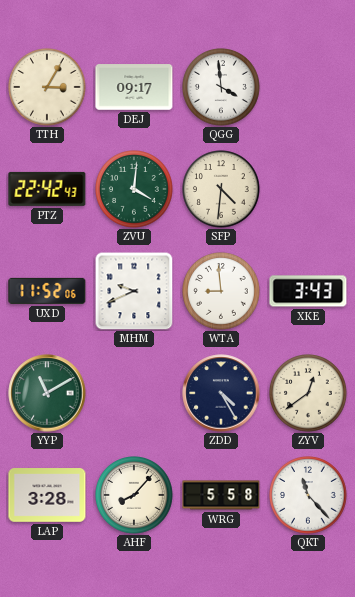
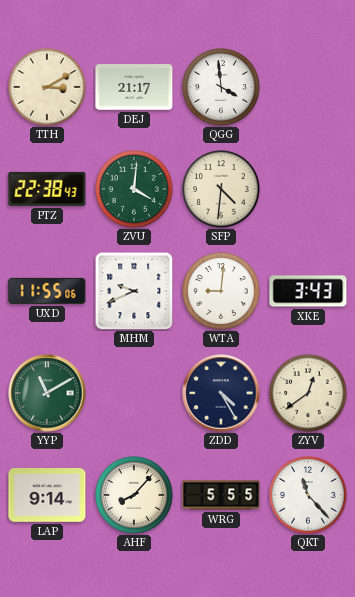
TTH: 3:05 -> 3:10
DEJ: 09:17 -> 21:17
PTZ: 22:42 -> 22:38
UXD: 11:52 -> 11:55
WTA: 8:59 -> 9:01
LAP: 3:28 -> 9:14
WRG: 5:58 -> 5:55
